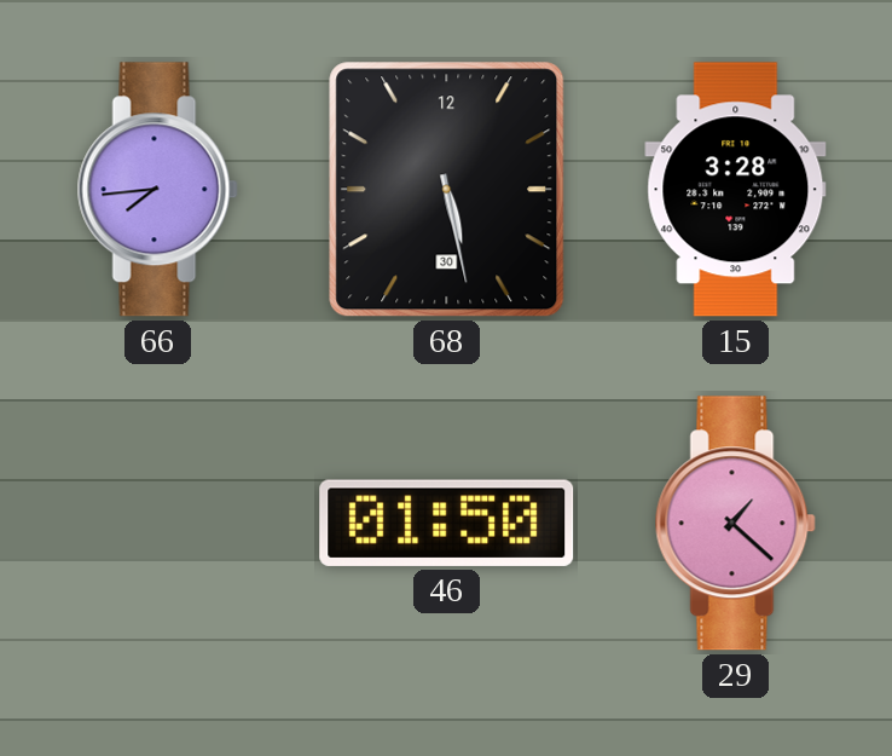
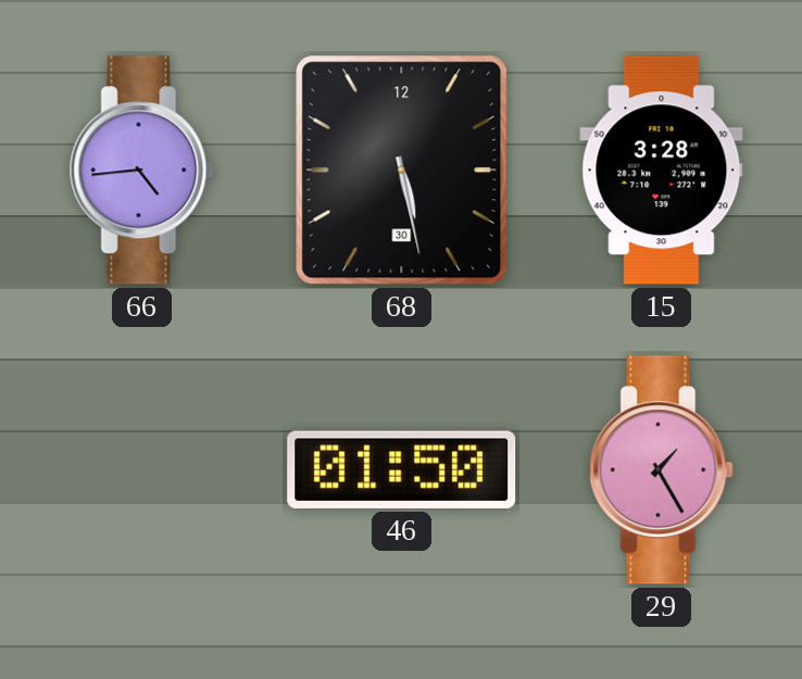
66: 7:44 -> 4:44
29: 1:22 -> 1:25
